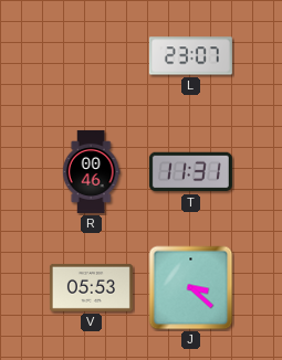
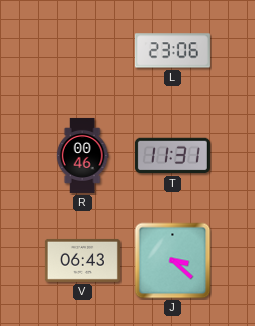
L: 23:07 -> 23:06
V: 05:53 -> 06:43
